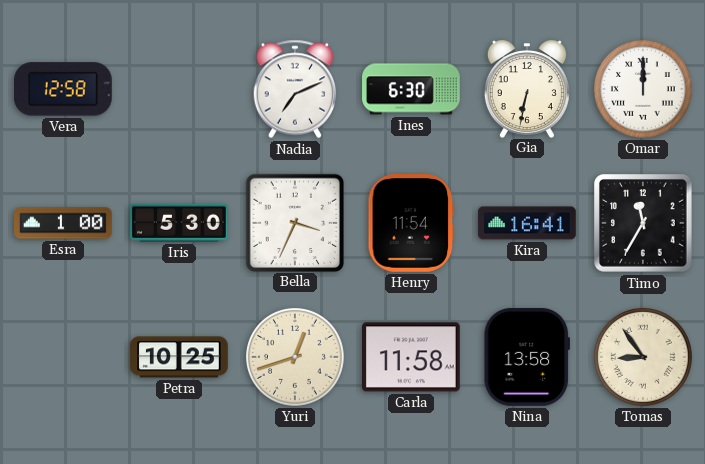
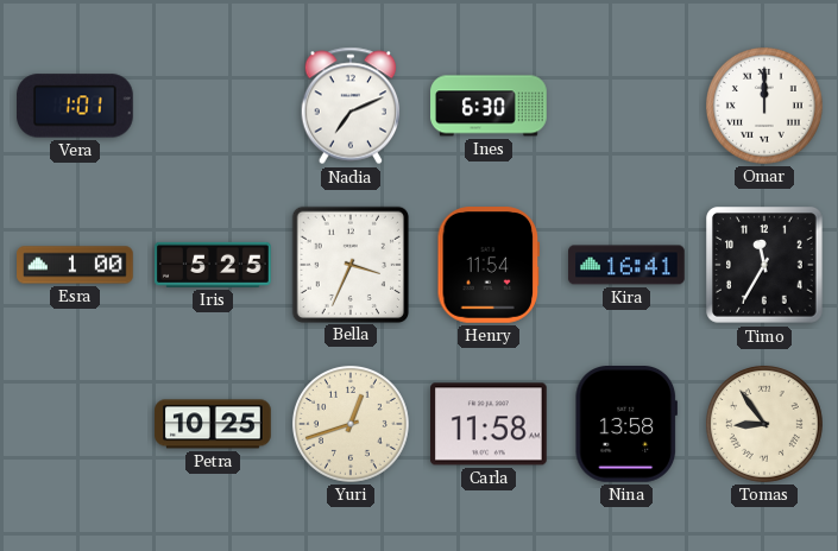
Vera: 12:58 -> 1:01
Gia: 6:32 -> none
Iris: 5:30 -> 5:25
